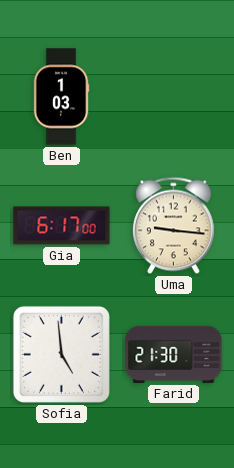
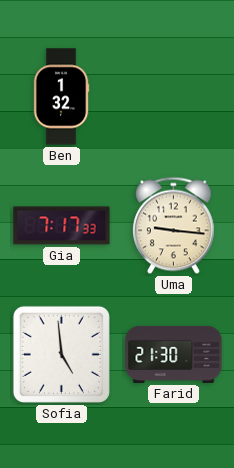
Ben: 1:03 -> 1:32
Gia: 6:17 -> 7:17
